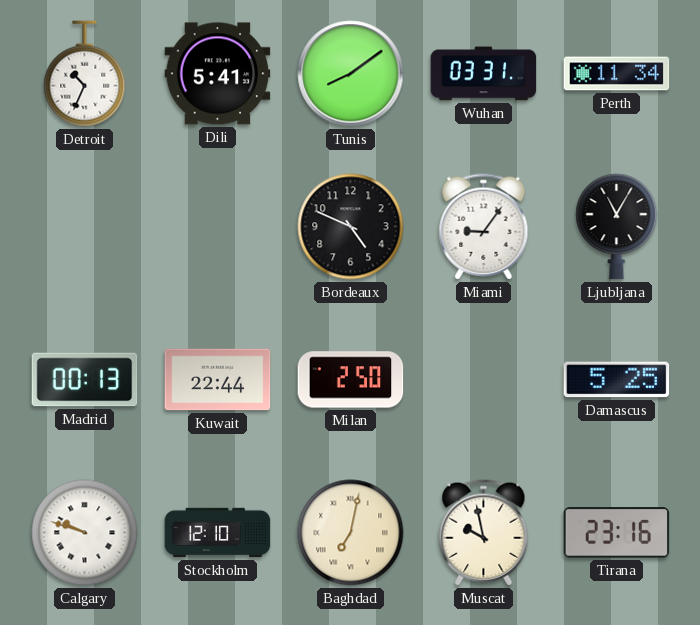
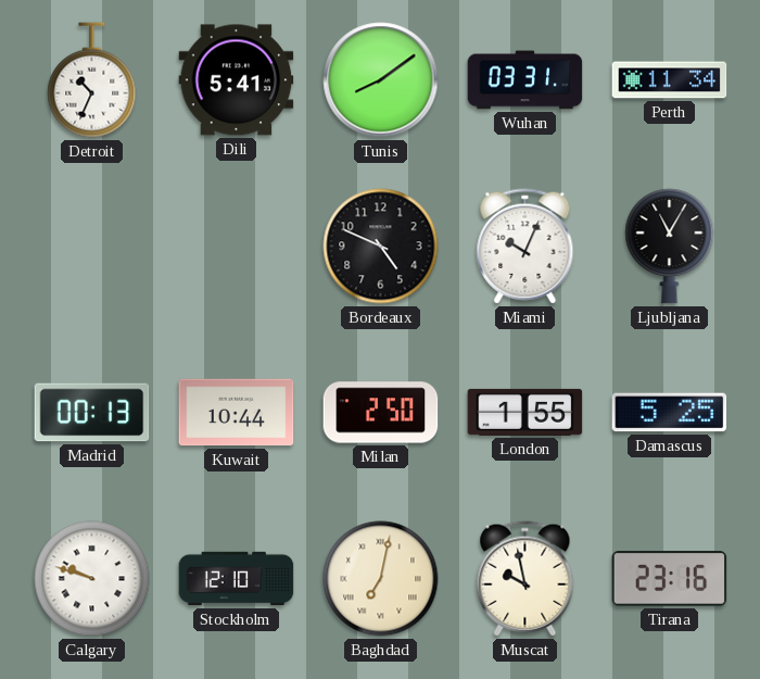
Miami: 9:06 -> 10:04
Kuwait: 22:44 -> 10:44
London: none -> 1:55
